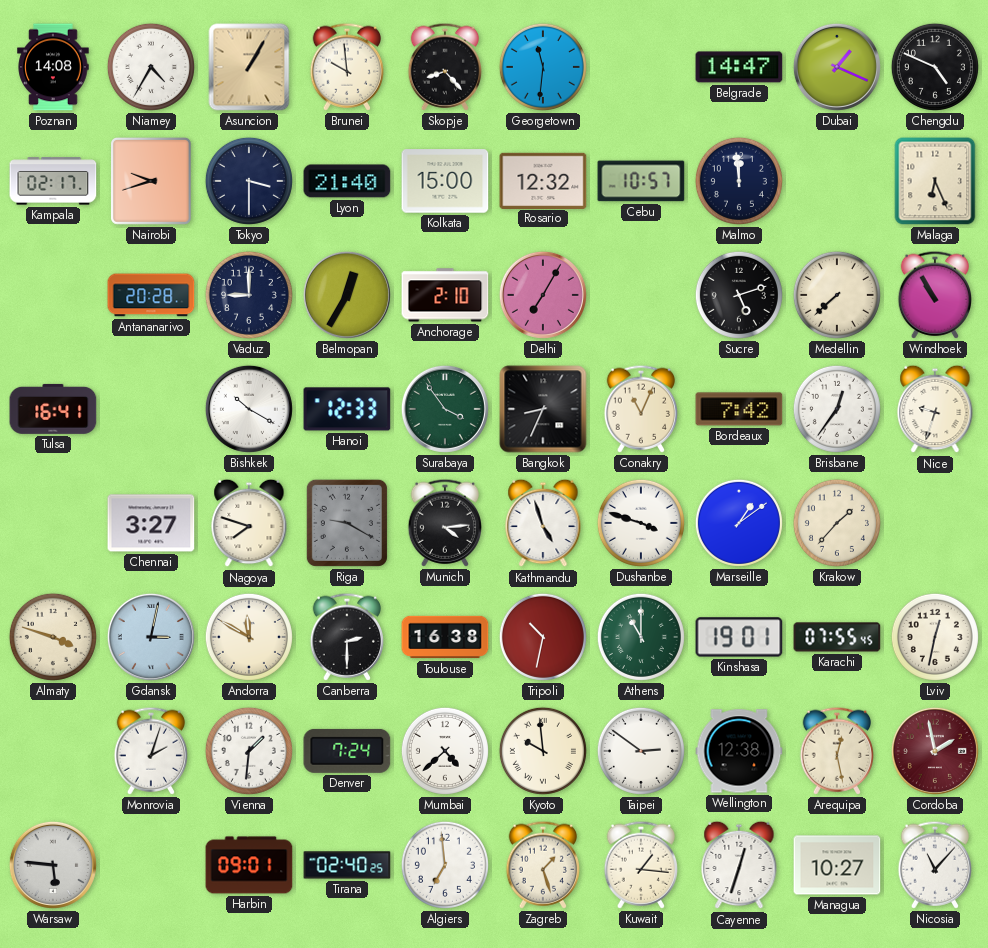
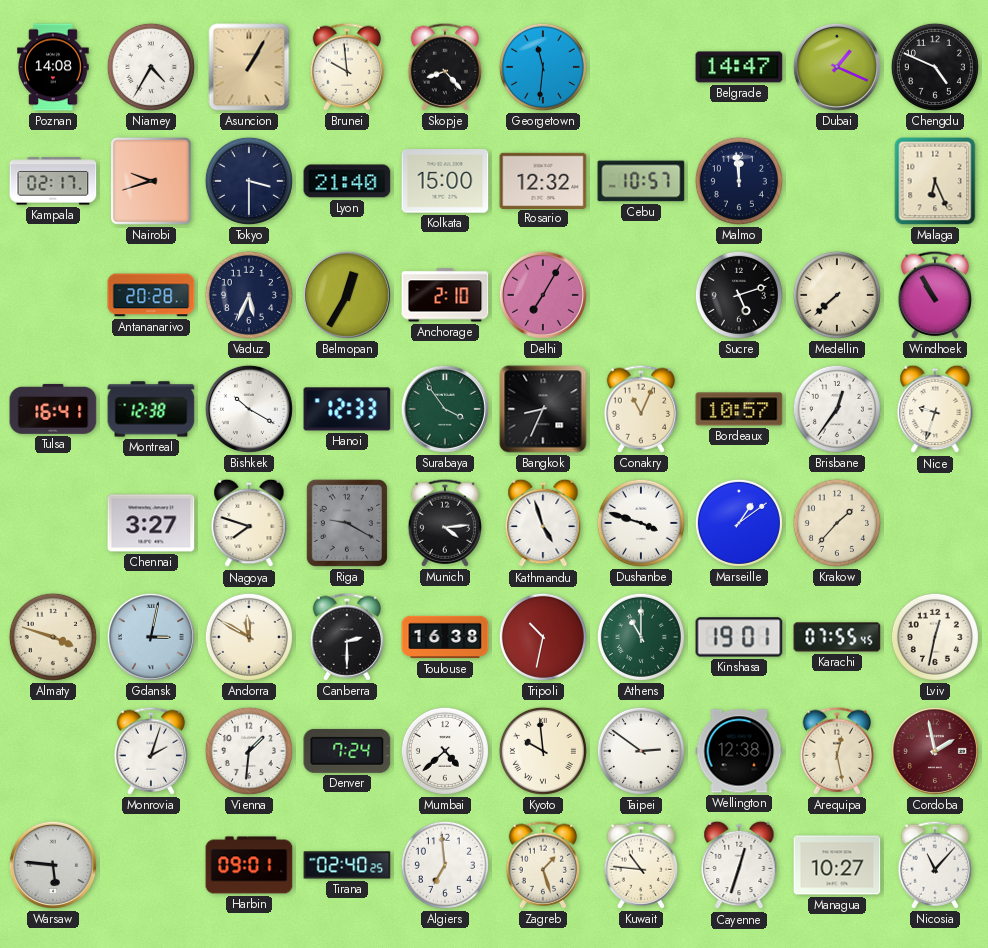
Vaduz: 9:00 -> 5:34
Montreal: none -> 12:38
Bordeaux: 7:42 -> 10:57
Kuwait: 1:16 -> 10:46
